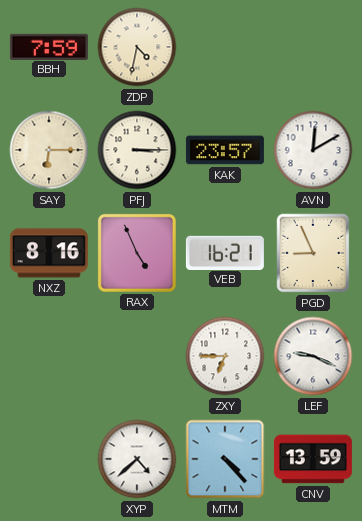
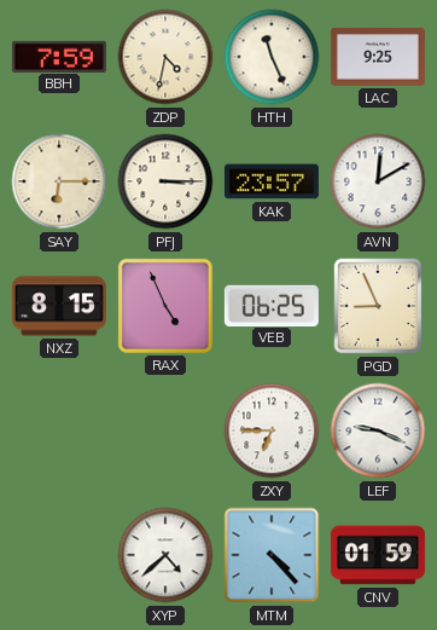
HTH: none -> 11:26
LAC: none -> 9:25
NXZ: 8:16 -> 8:15
VEB: 16:21 -> 06:25
CNV: 13:59 -> 01:59
